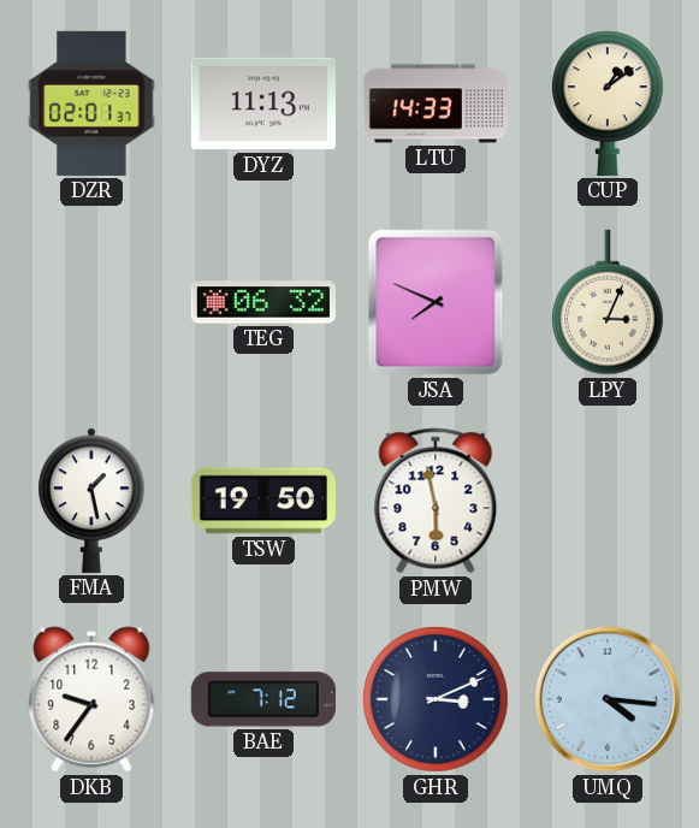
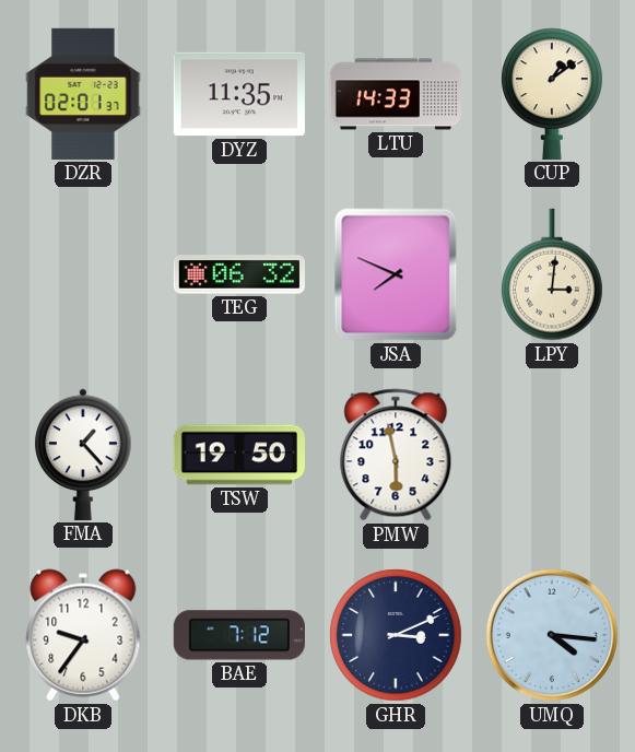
DYZ: 11:13 -> 11:35
LPY: 3:04 -> 3:01
FMA: 1:28 -> 1:23
